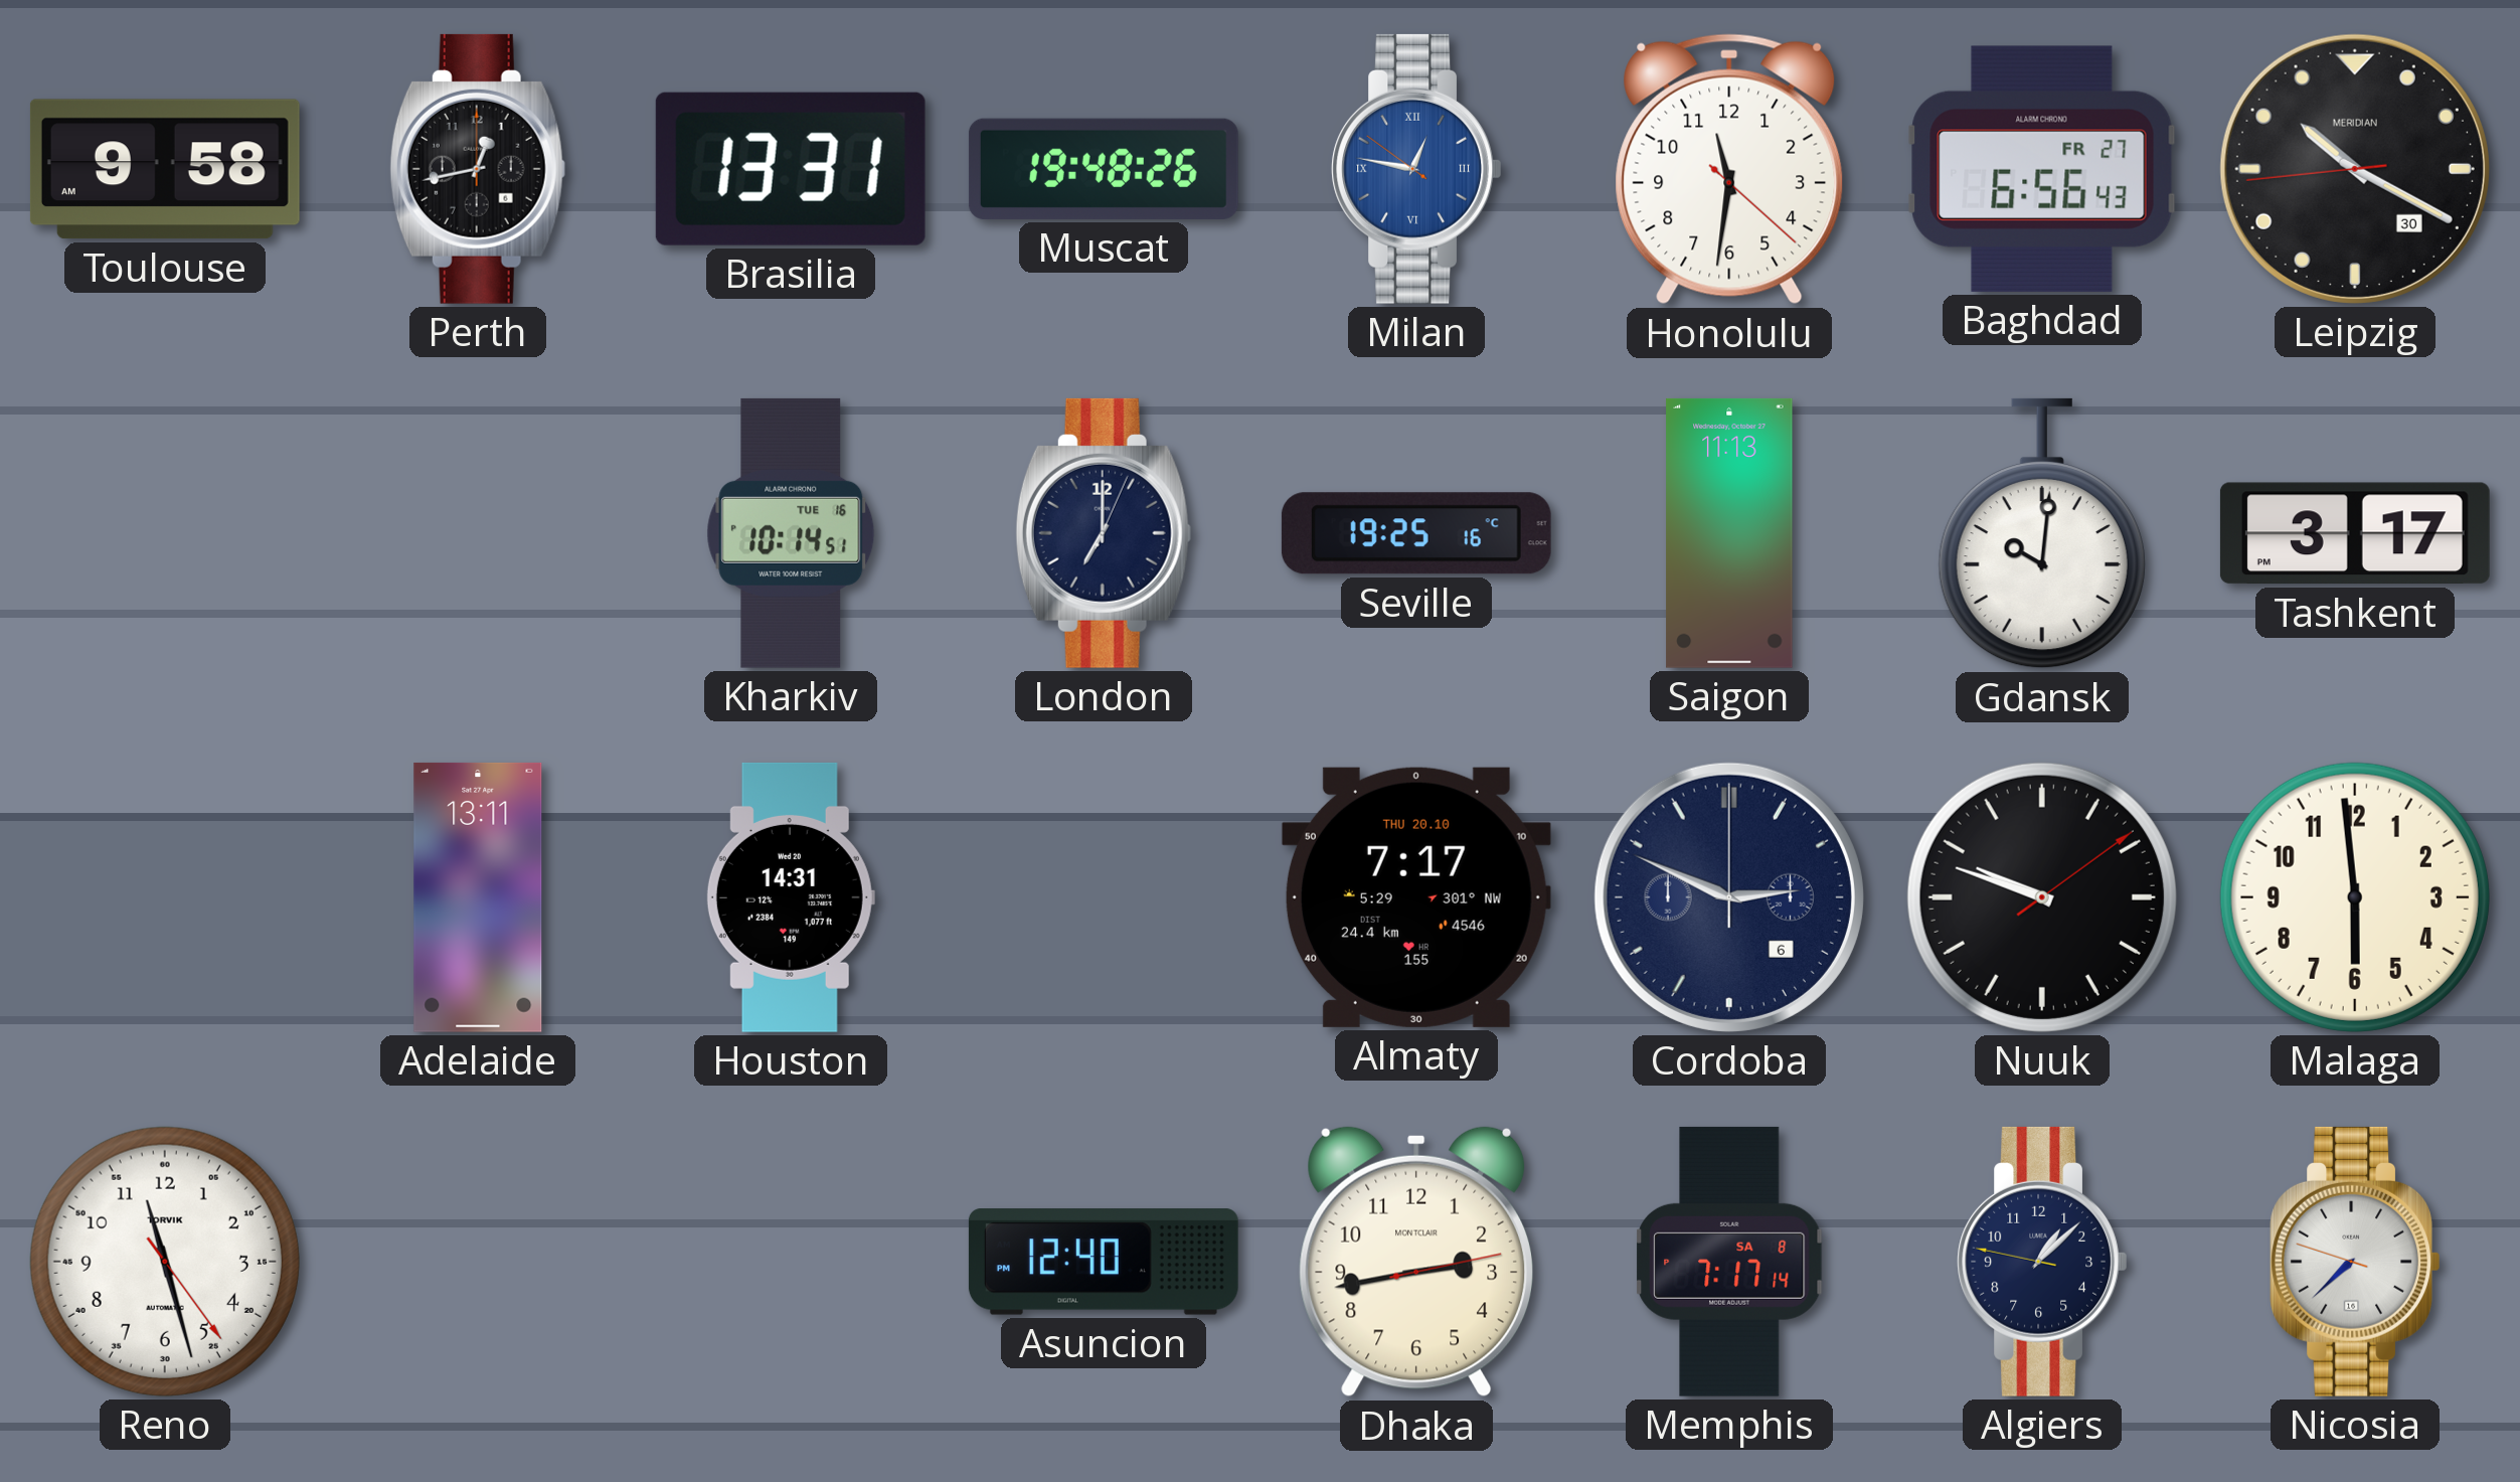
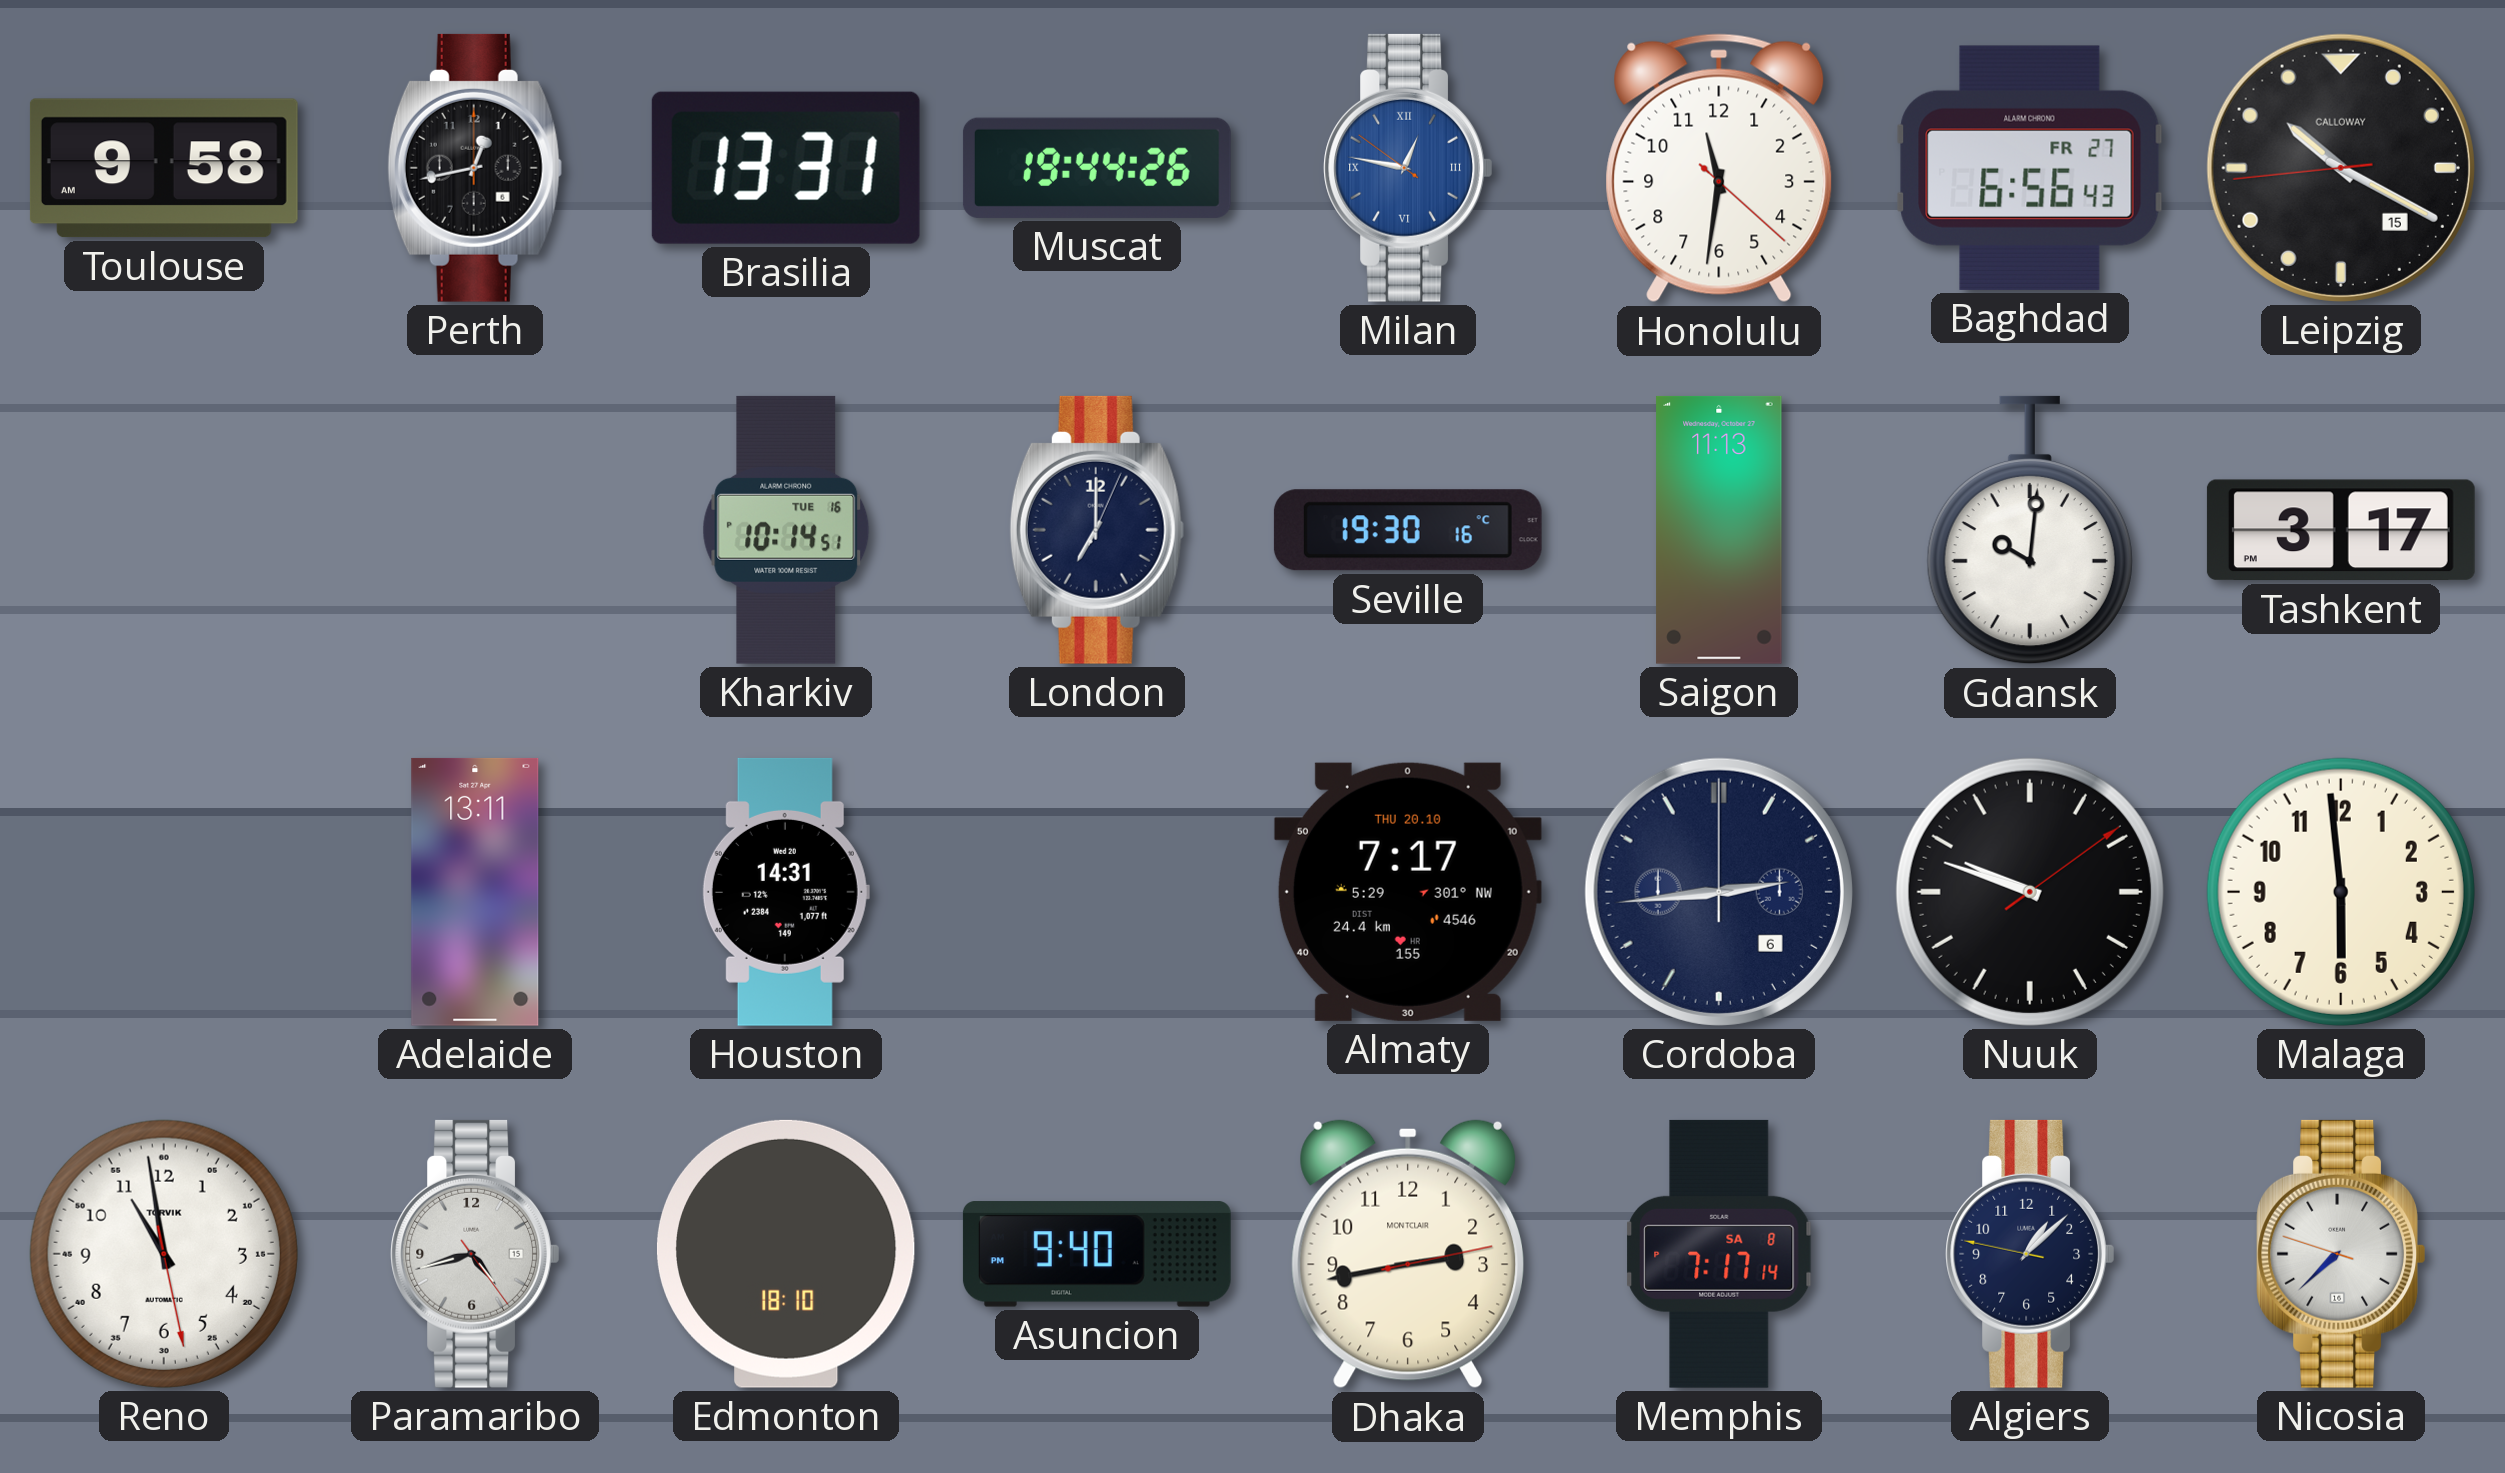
Muscat: 19:48 -> 19:44
Leipzig date: 30 -> 15
Leipzig brand: MERIDIAN -> CALLOWAY
Seville: 19:25 -> 19:30
Cordoba: 2:49 -> 2:44
Reno: 11:27 -> 10:58
Paramaribo: none -> 4:42
Edmonton: none -> 18:10
Asuncion: 12:40 -> 9:40
